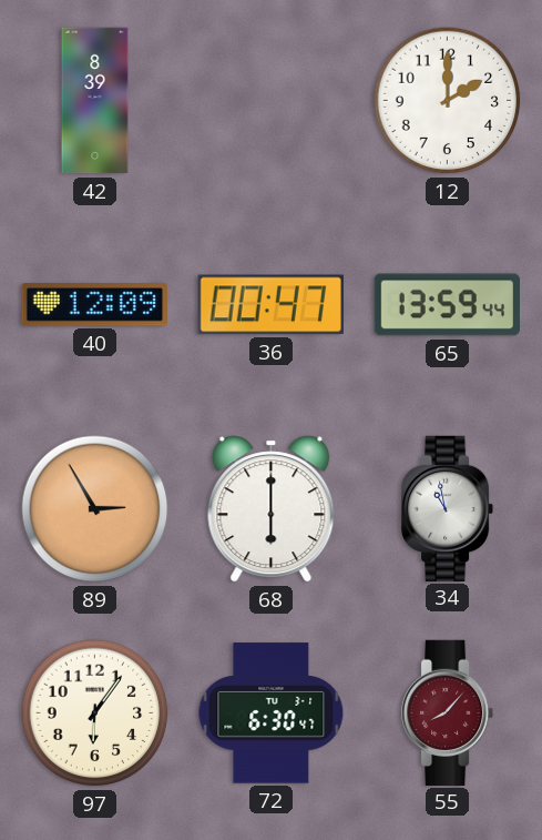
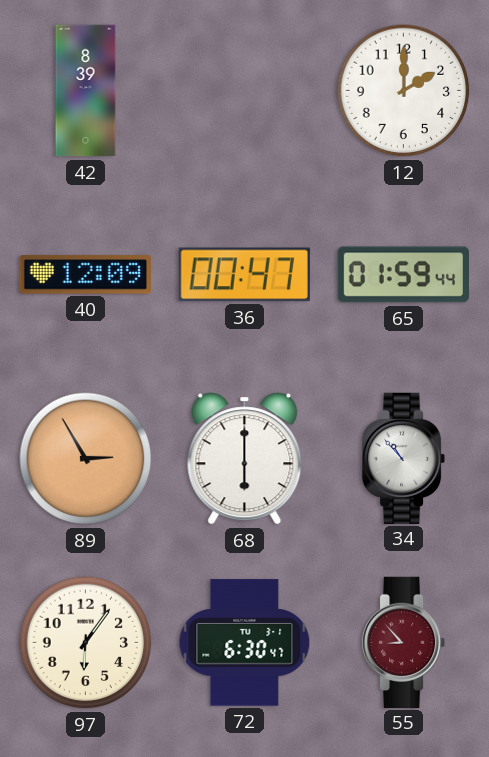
65: 13:59 -> 01:59
34: 10:58 -> 10:53
55: 8:07 -> 8:53
